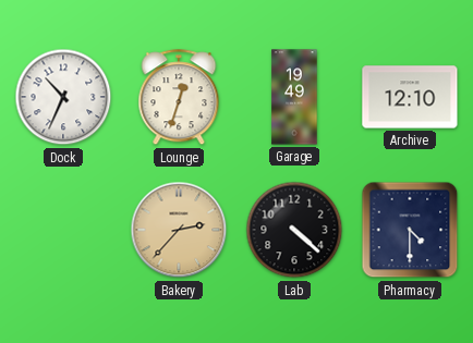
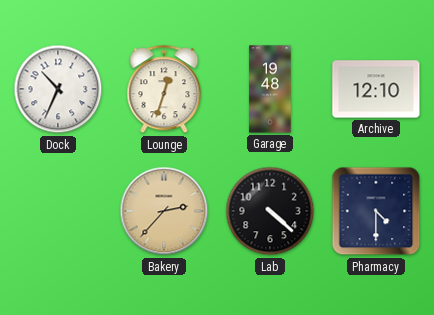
Garage: 19:49 -> 19:48
